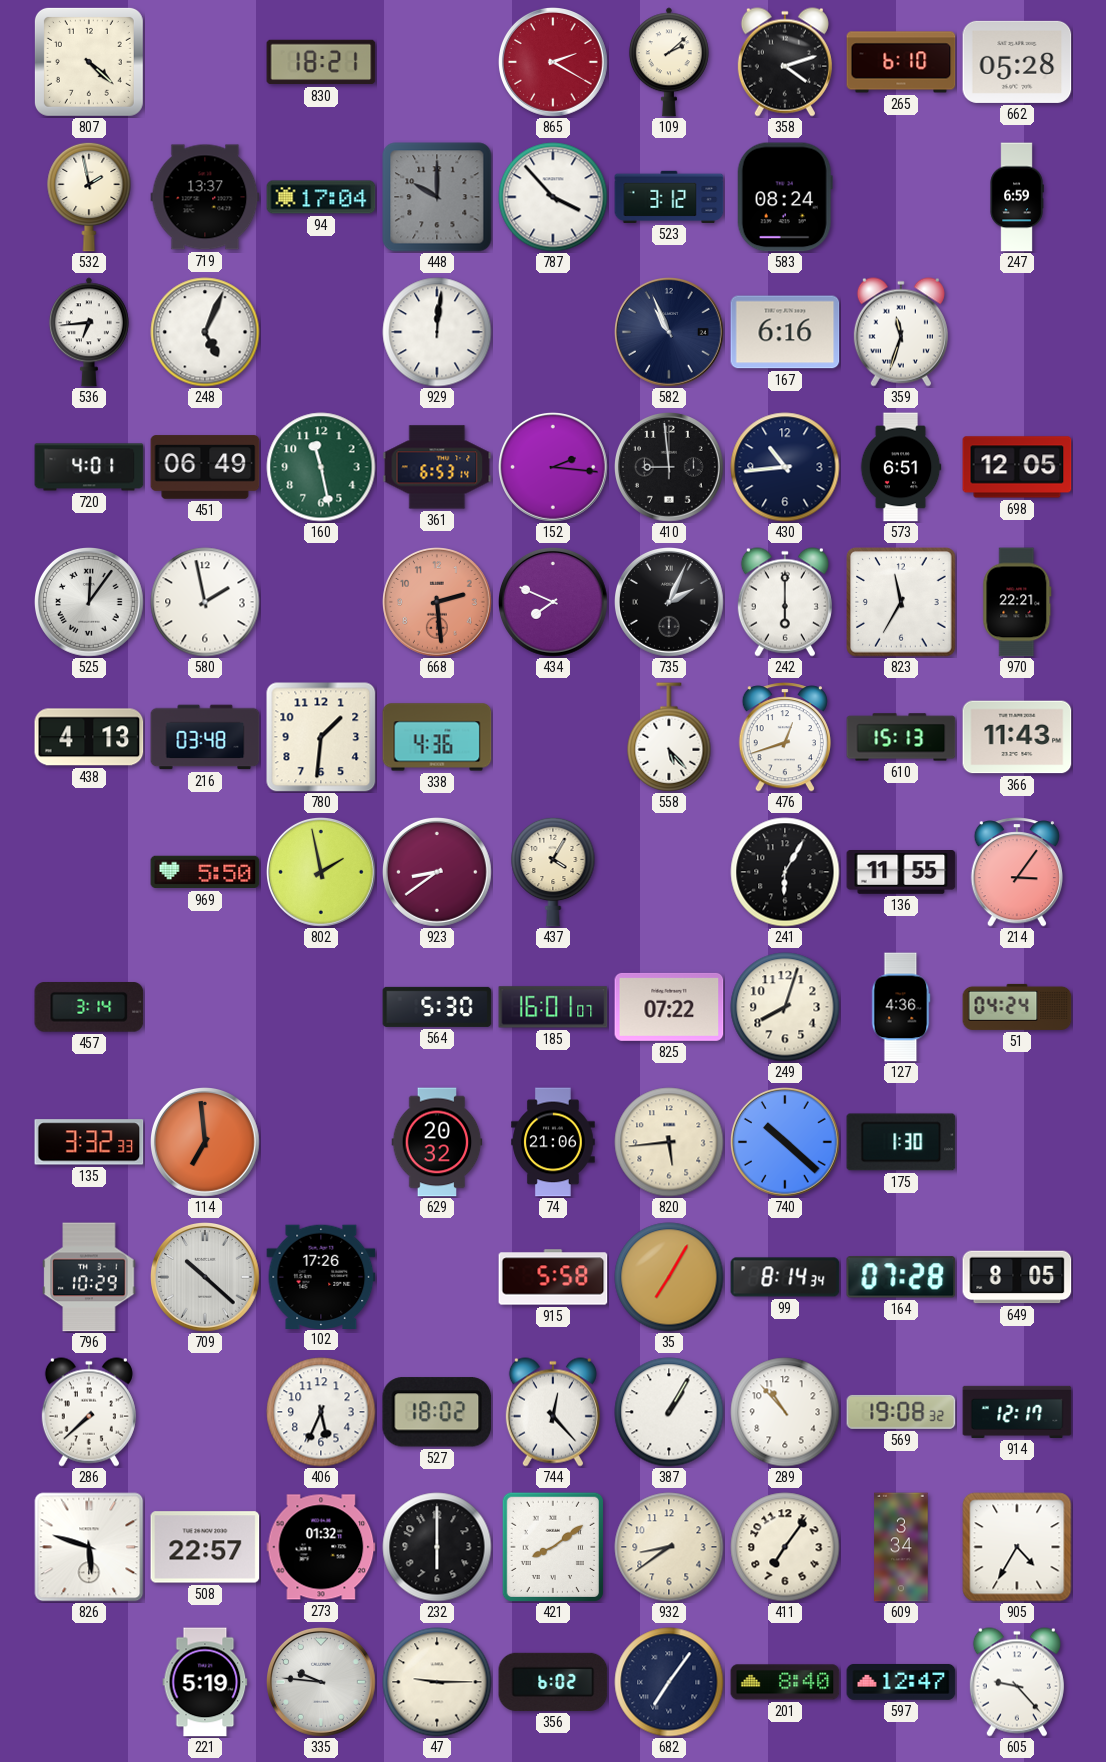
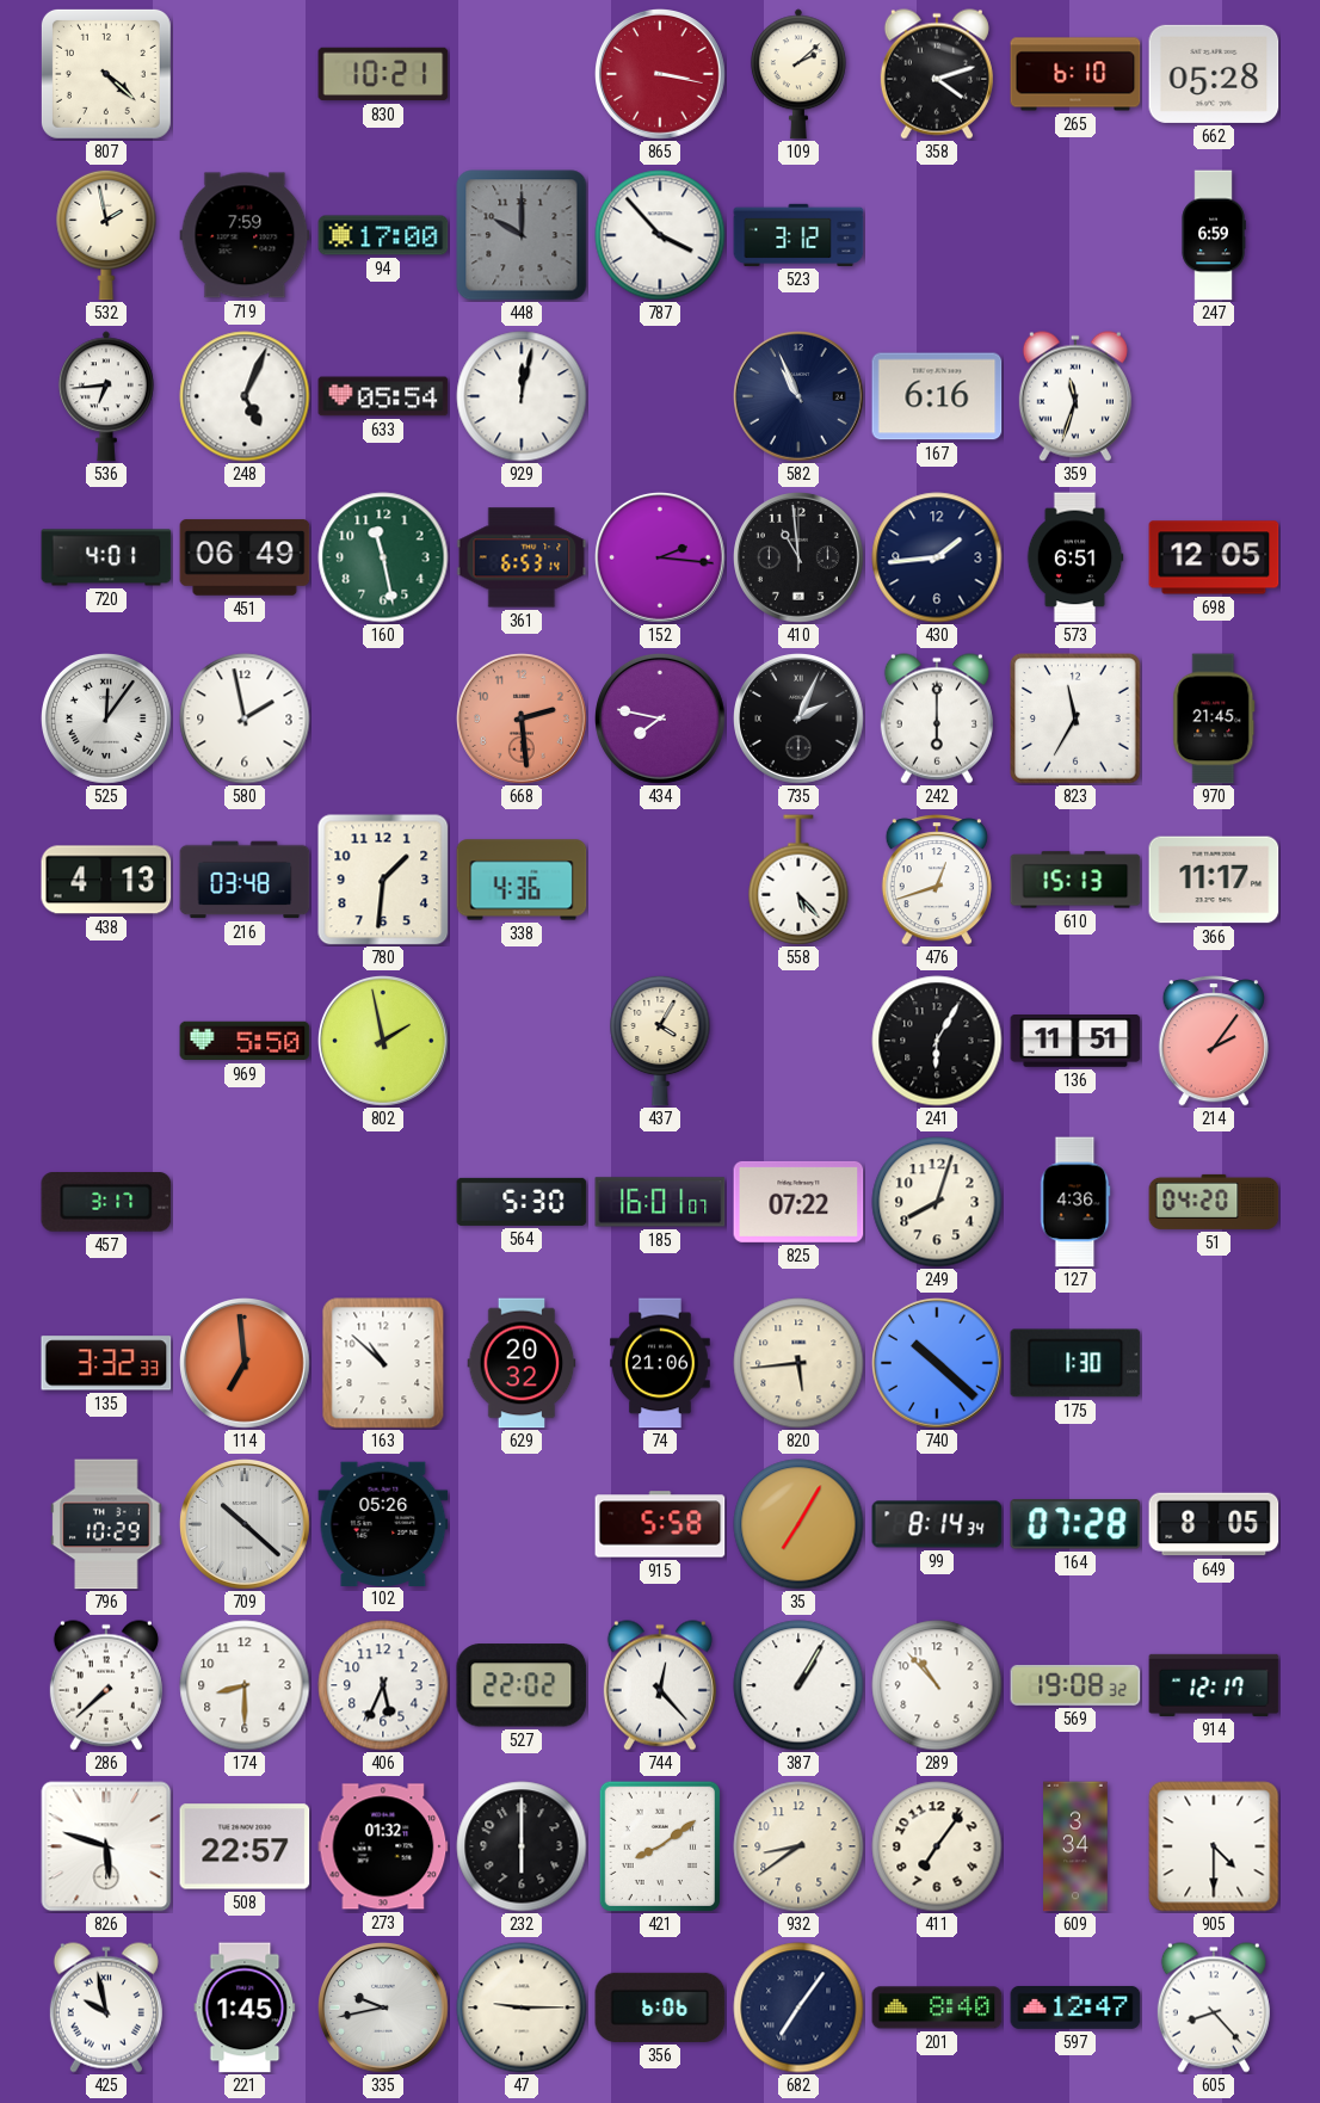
830: 18:21 -> 10:21
865: 2:20 -> 3:17
719: 13:37 -> 7:59
94: 17:04 -> 17:00
583: 08:24 -> none
633: none -> 05:54
929: 12:01 -> 12:02
410: 8:59 -> 10:59
430: 10:44 -> 1:44
434: 7:49 -> 7:47
970: 22:21 -> 21:45
366: 11:43 -> 11:17
923: 8:39 -> none
136: 11:55 -> 11:51
214: 3:06 -> 2:06
457: 3:14 -> 3:17
51: 04:24 -> 04:20
163: none -> 10:52
102: 17:26 -> 05:26
174: none -> 8:30
527: 18:02 -> 22:02
905: 4:35 -> 4:30
425: none -> 9:58
221: 5:19 -> 1:45
335: 9:46 -> 9:43
356: 6:02 -> 6:06
605: 9:23 -> 8:23
